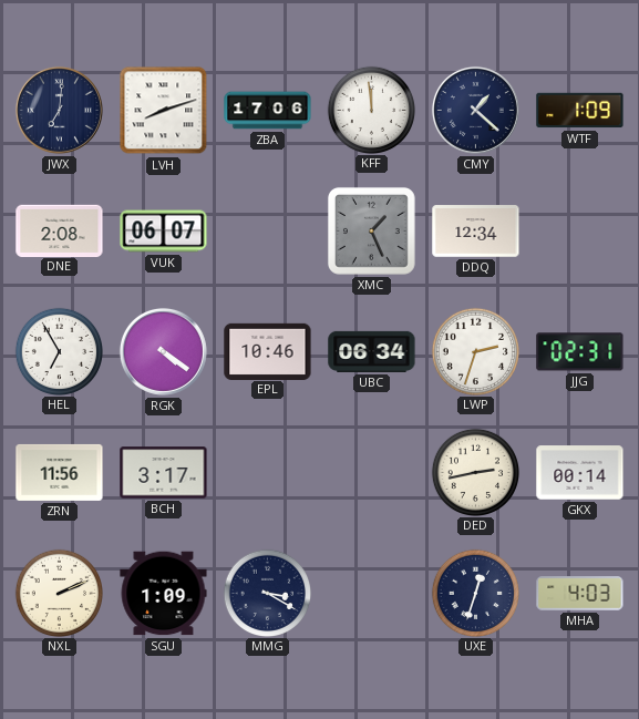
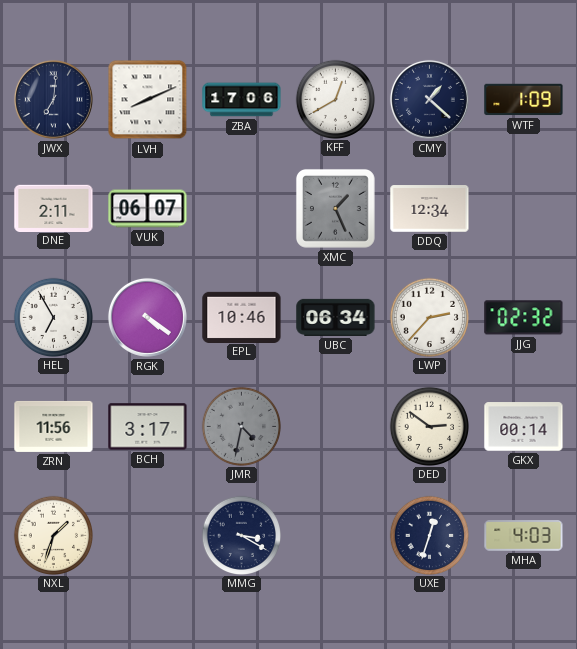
LVH: 8:12 -> 8:11
KFF: 11:59 -> 12:40
DNE: 2:08 -> 2:11
LWP: 2:33 -> 2:37
JJG: 02:31 -> 02:32
JMR: none -> 4:32
DED: 2:43 -> 2:51
NXL: 2:11 -> 1:33
SGU: 1:09 -> none
